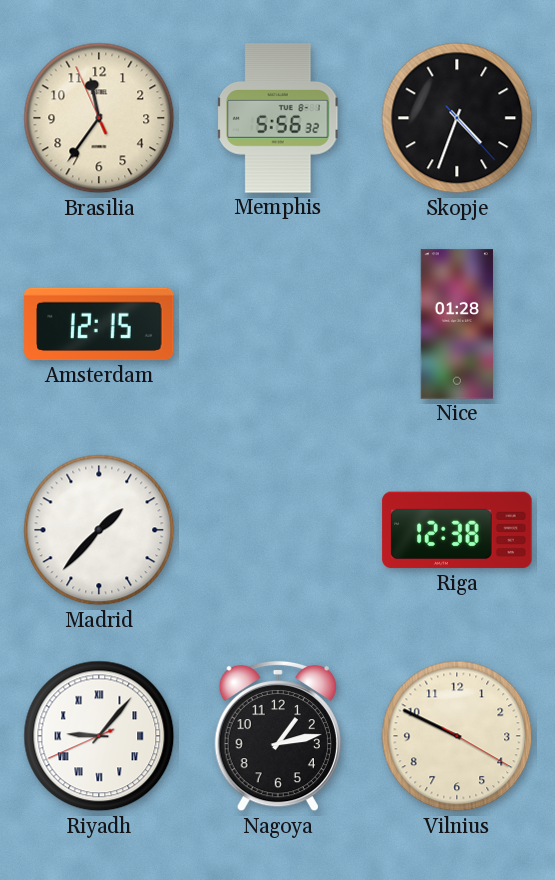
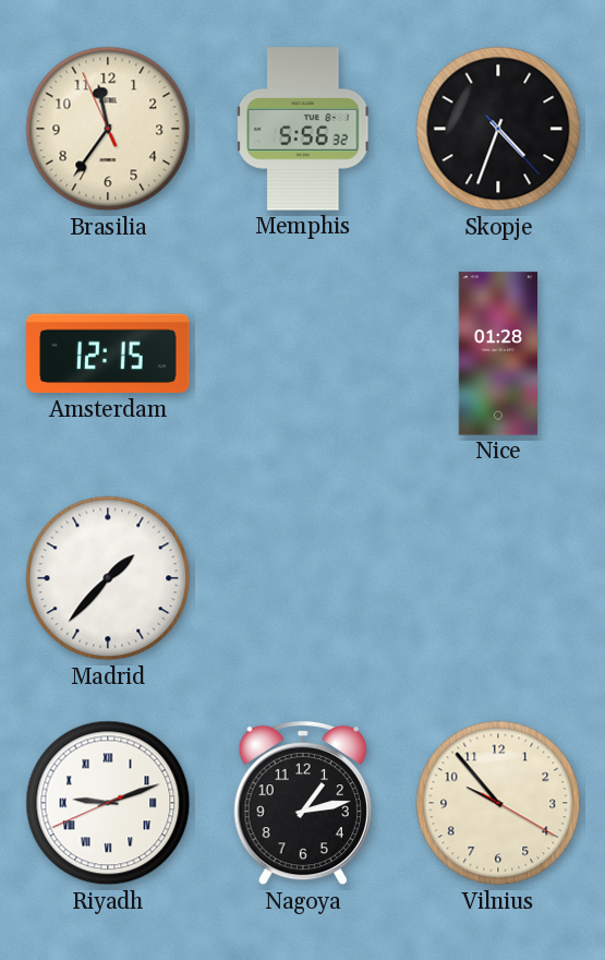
Riga: 12:38 -> none
Riyadh: 9:06 -> 9:11
Vilnius: 9:49 -> 9:53
